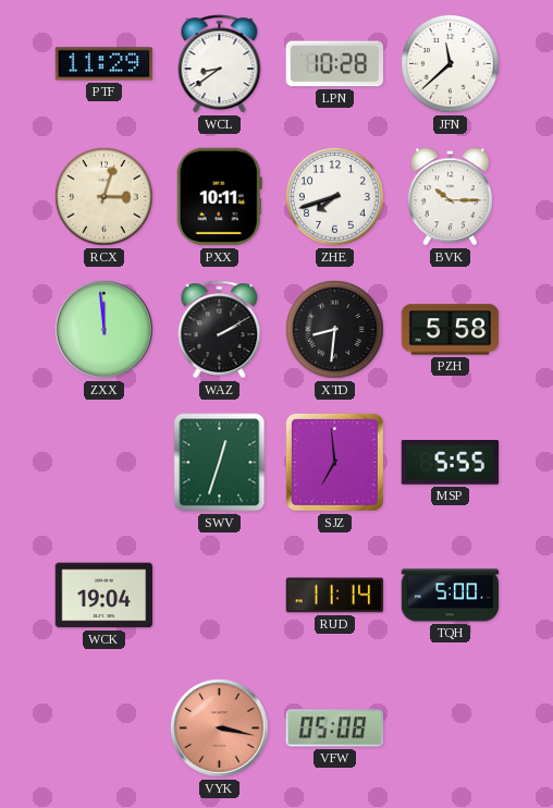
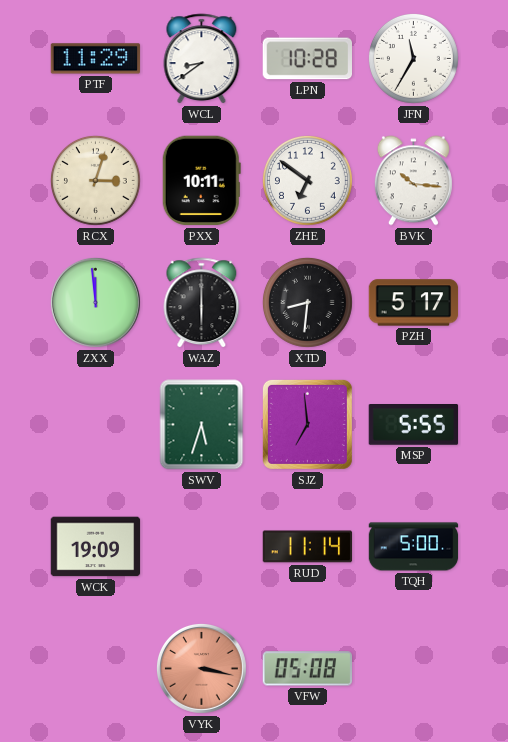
JFN: 11:38 -> 11:35
ZHE: 7:42 -> 6:51
BVK: 10:15 -> 10:16
WAZ: 2:10 -> 6:00
PZH: 5:58 -> 5:17
SWV: 12:33 -> 5:33
WCK: 19:04 -> 19:09
